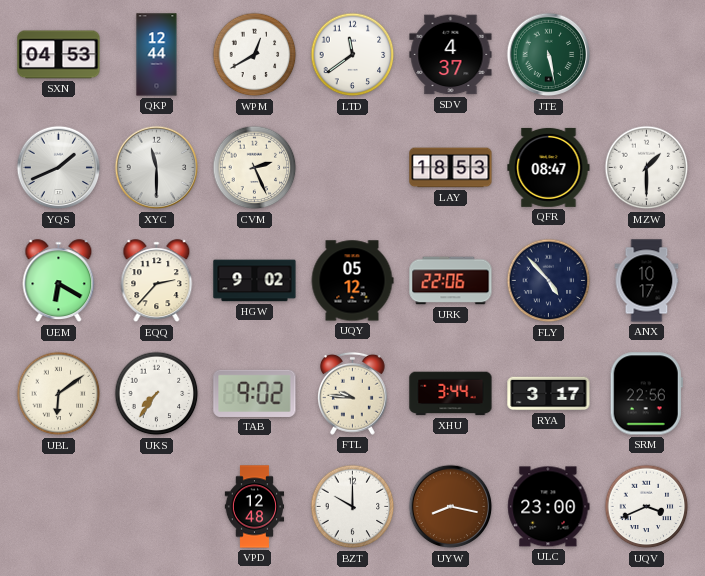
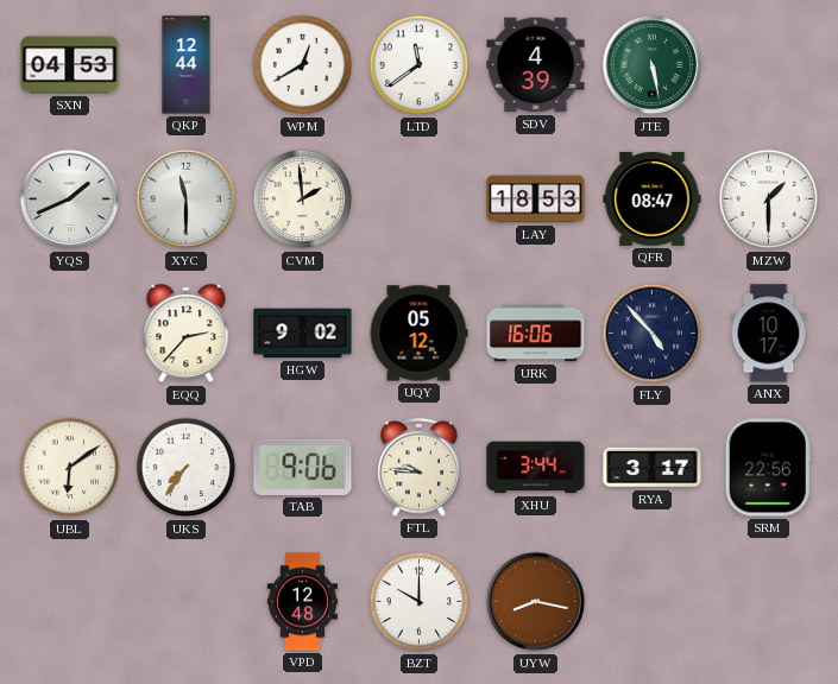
SDV: 4:37 -> 4:39
CVM: 2:26 -> 1:59
UEM: 6:20 -> none
URK: 22:06 -> 16:06
TAB: 9:02 -> 9:06
ULC: 23:00 -> none
UQV: 3:41 -> none
